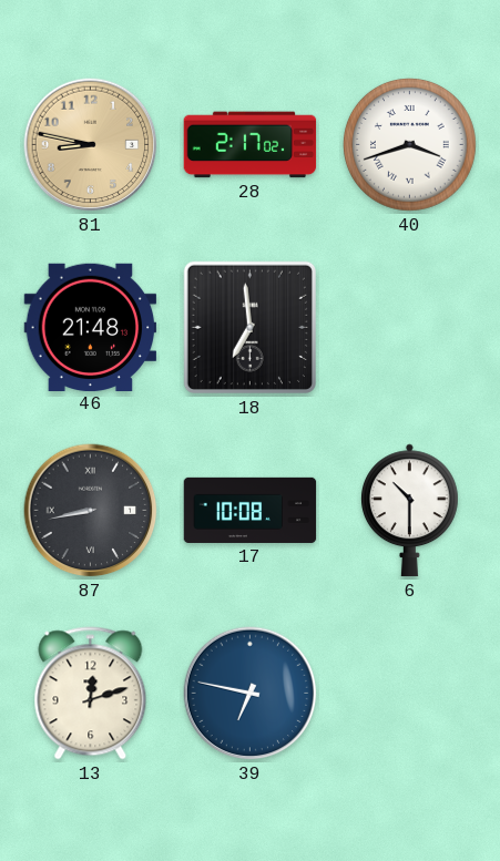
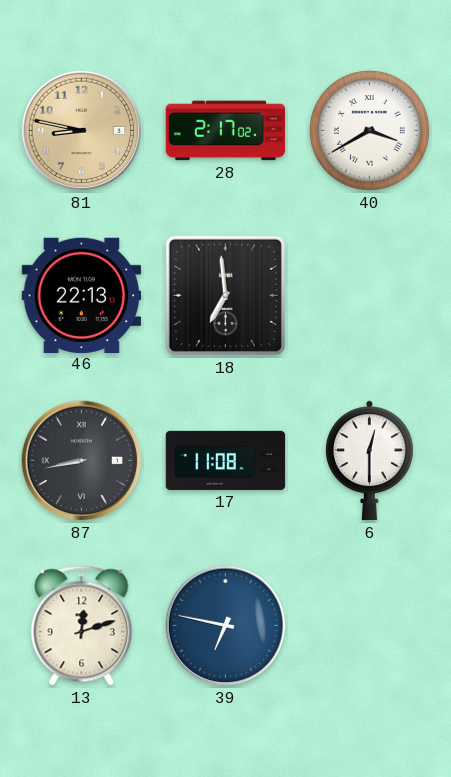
40: 3:42 -> 3:40
46: 21:48 -> 22:13
17: 10:08 -> 11:08
6: 10:30 -> 12:30
